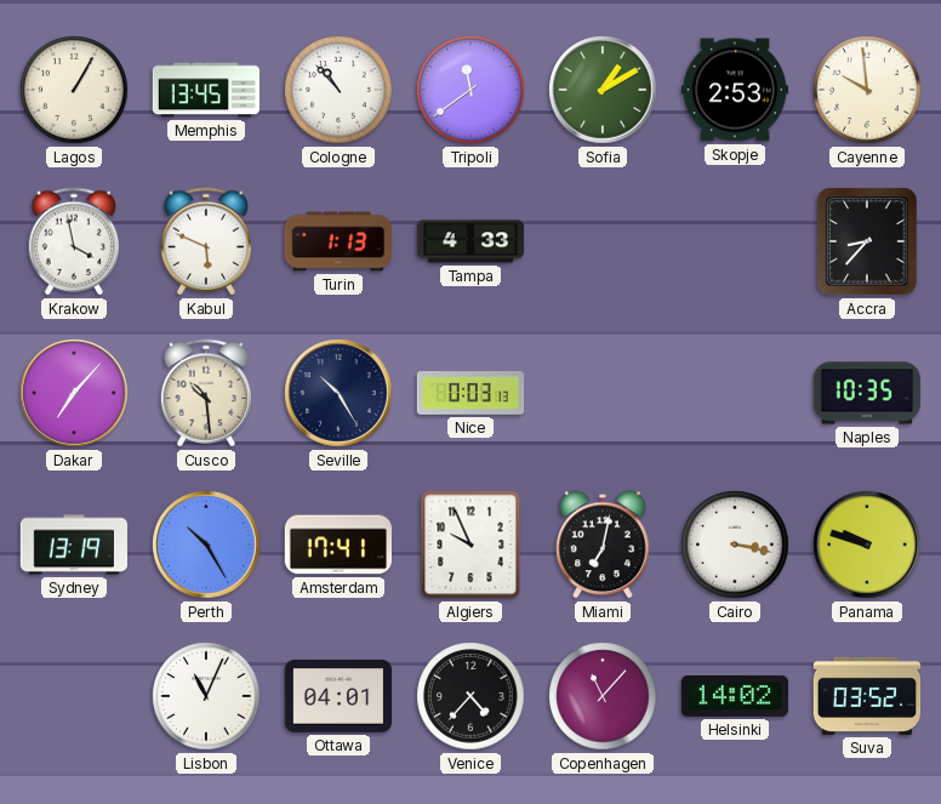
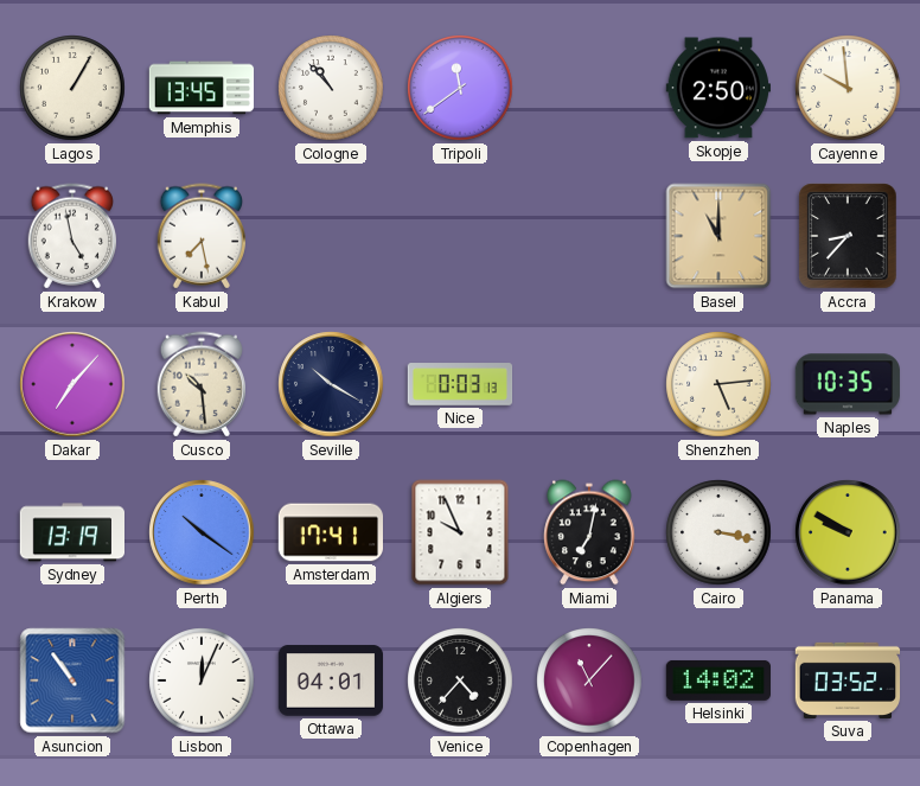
Sofia: 1:10 -> none
Skopje: 2:53 -> 2:50
Krakow: 3:58 -> 4:58
Kabul: 5:49 -> 7:28
Turin: 1:13 -> none
Tampa: 4:33 -> none
Basel: none -> 11:00
Seville: 10:25 -> 10:20
Shenzhen: none -> 5:14
Perth: 10:25 -> 10:21
Panama: 9:48 -> 9:50
Asuncion: none -> 10:54
Lisbon: 11:04 -> 12:04
